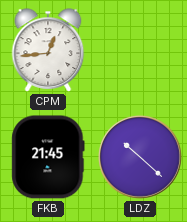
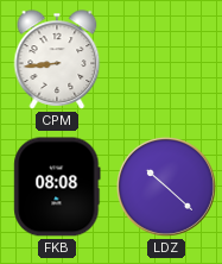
CPM: 12:44 -> 8:44
FKB: 21:45 -> 08:08
